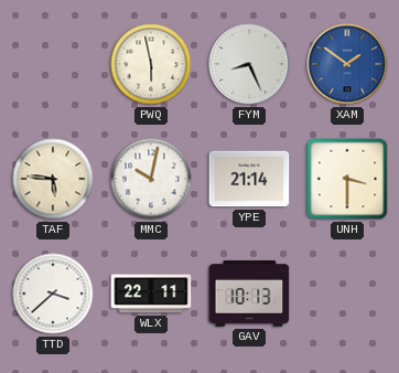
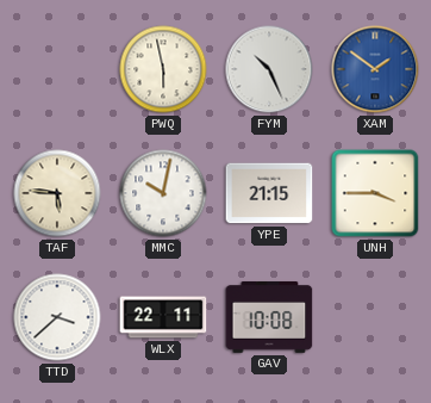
FYM: 8:26 -> 10:26
YPE: 21:14 -> 21:15
UNH: 3:30 -> 3:45
GAV: 10:13 -> 10:08
